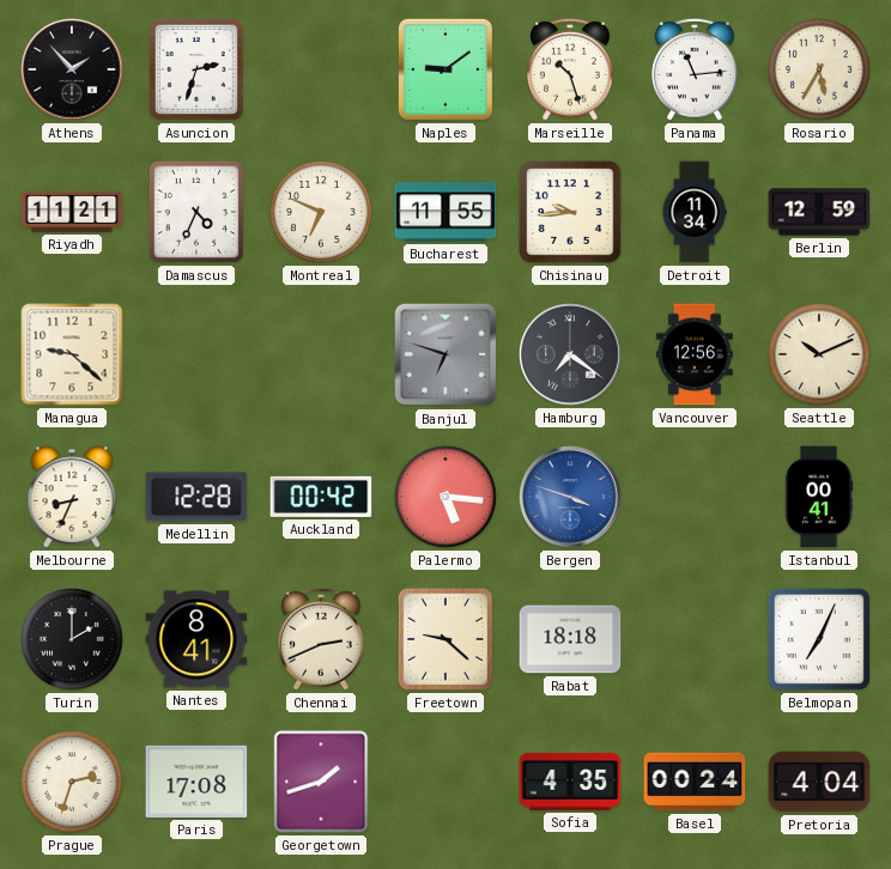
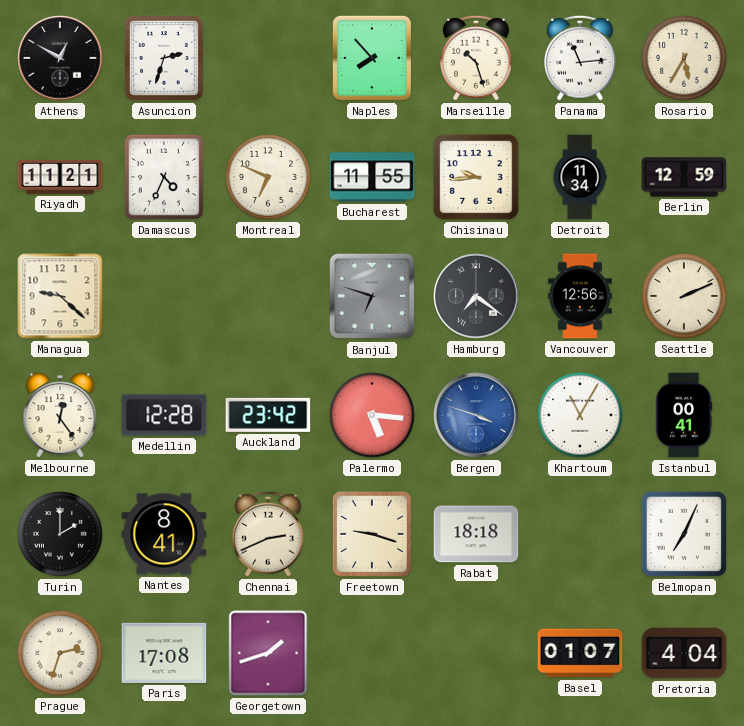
Athens: 1:53 -> 12:50
Naples: 9:09 -> 7:53
Seattle: 10:11 -> 2:11
Melbourne: 8:34 -> 12:24
Auckland: 00:42 -> 23:42
Khartoum: none -> 11:05
Freetown: 9:22 -> 9:18
Sofia: 4:35 -> none
Basel: 00:24 -> 01:07
